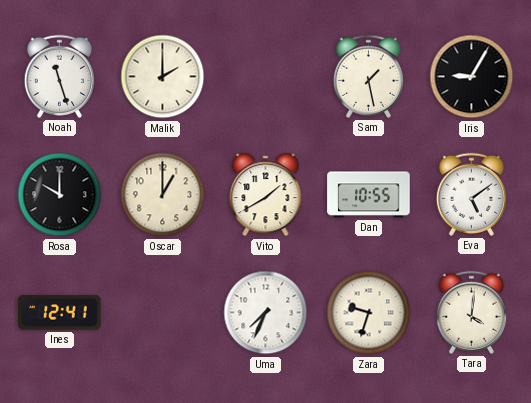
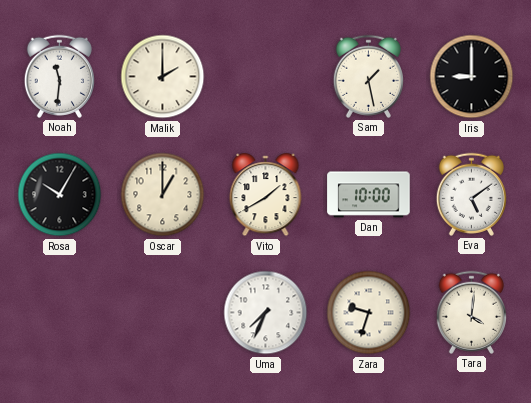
Noah: 11:27 -> 11:31
Iris: 9:05 -> 9:00
Rosa: 10:00 -> 10:05
Dan: 10:55 -> 10:00
Ines: 12:41 -> none
